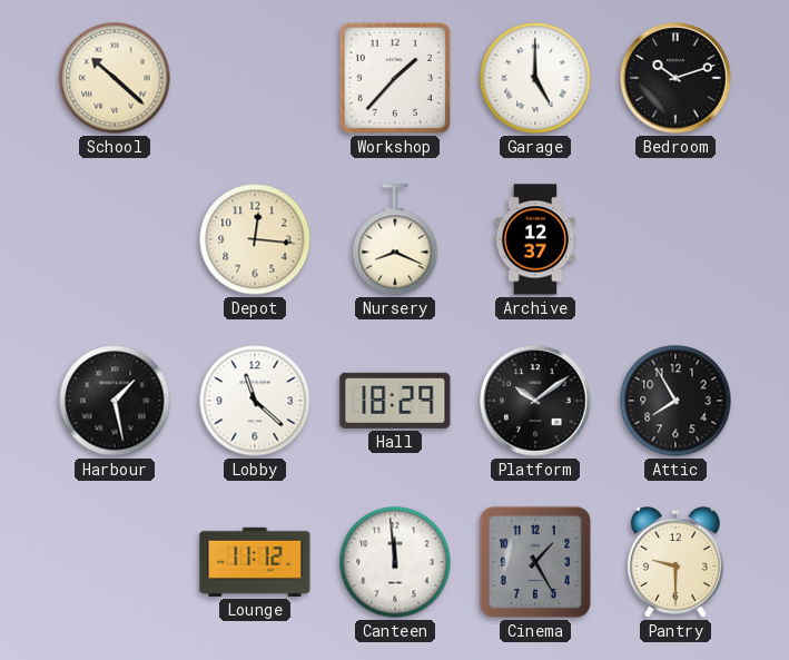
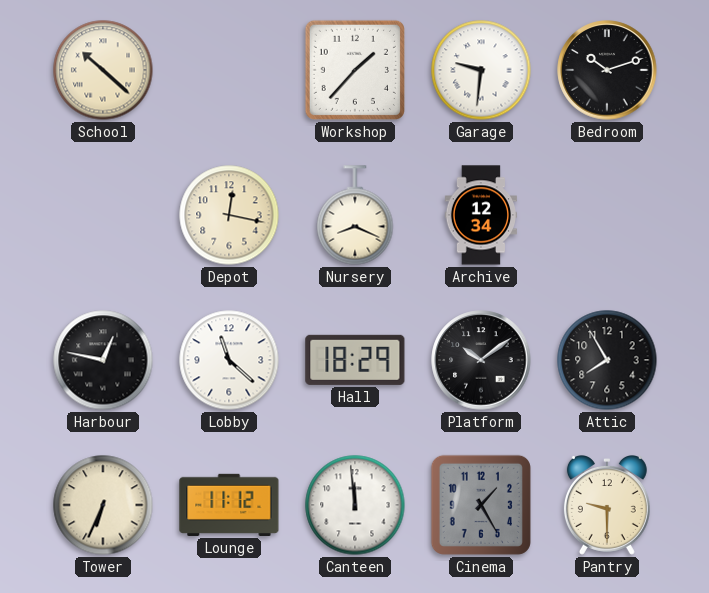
Garage: 5:00 -> 9:31
Depot: 12:16 -> 12:17
Archive: 12:37 -> 12:34
Harbour: 1:28 -> 12:47
Tower: none -> 6:34
